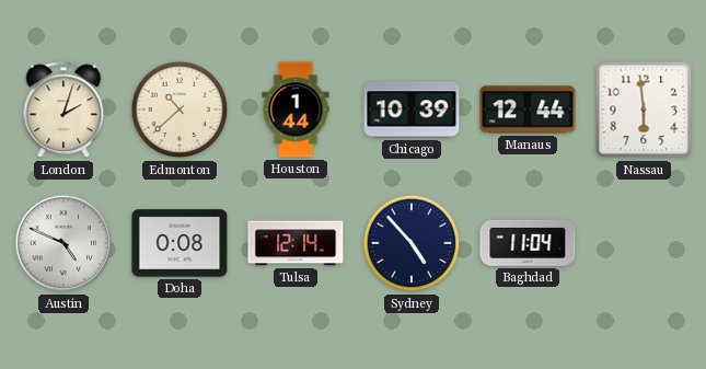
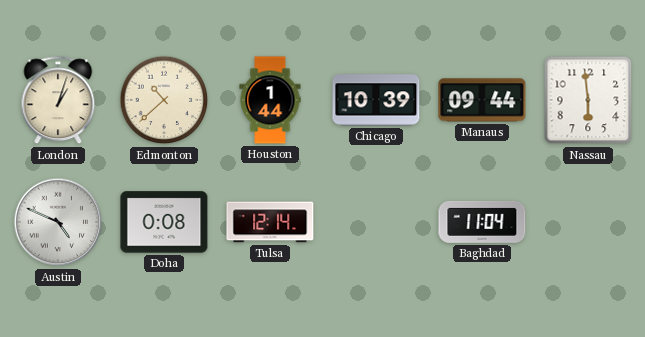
London: 2:03 -> 1:03
Manaus: 12:44 -> 09:44
Sydney: 4:53 -> none
